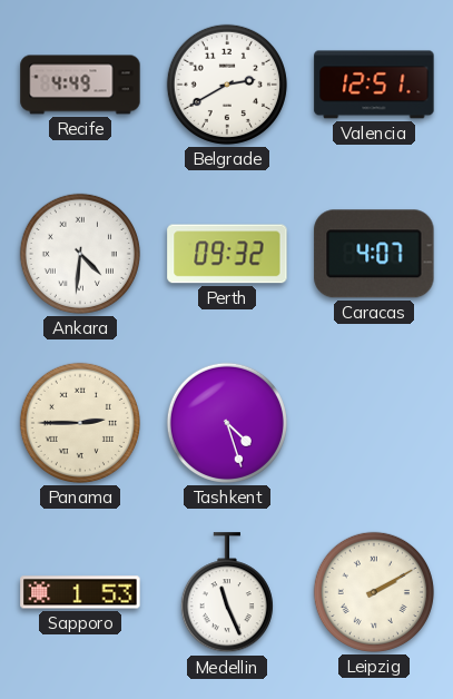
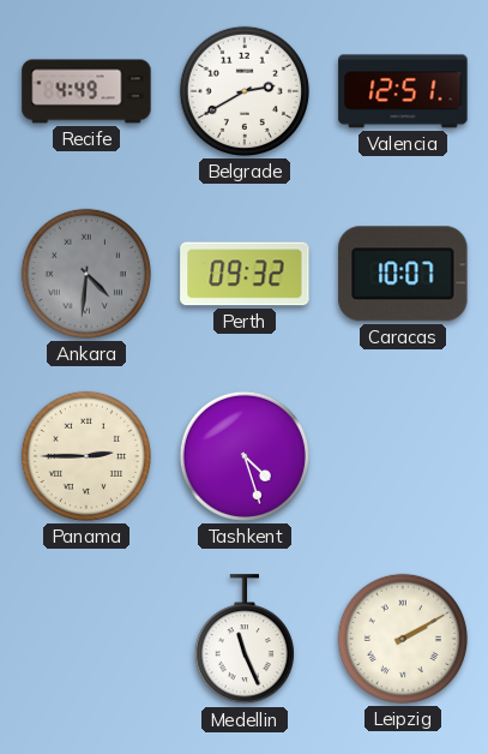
Ankara dial: white -> grey
Caracas: 4:07 -> 10:07
Sapporo: 1:53 -> none
